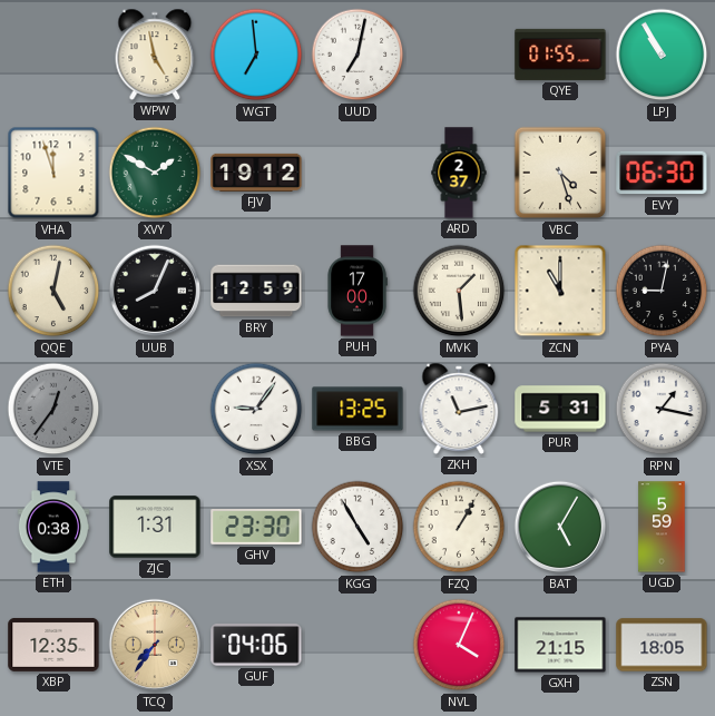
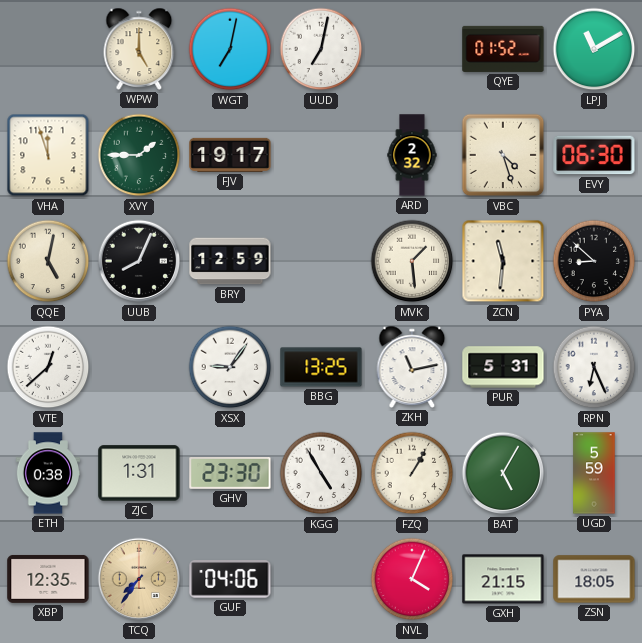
WPW: 4:58 -> 5:00
WGT: 6:59 -> 7:02
QYE: 01:55 -> 01:52
LPJ: 10:55 -> 11:10
XVY: 1:50 -> 1:45
FJV: 19:12 -> 19:17
ARD: 2:37 -> 2:32
PUH: 17:00 -> none
ZCN: 11:00 -> 11:31
PYA: 9:02 -> 8:52
VTE: 12:36 -> 12:38
VTE dial: grey -> white
RPN: 1:17 -> 6:26
